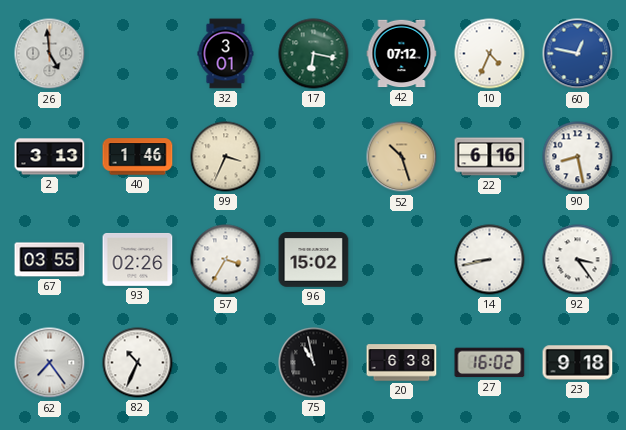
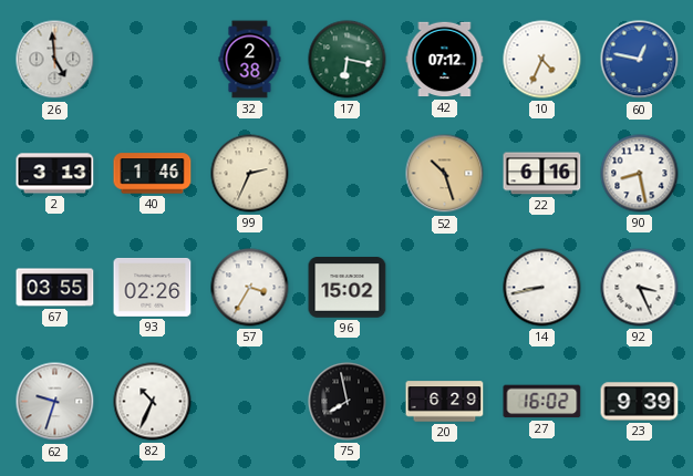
32: 3:01 -> 2:38
99: 3:34 -> 2:34
92: 3:24 -> 3:26
62: 7:24 -> 9:33
75: 10:58 -> 7:58
20: 6:38 -> 6:29
23: 9:18 -> 9:39
